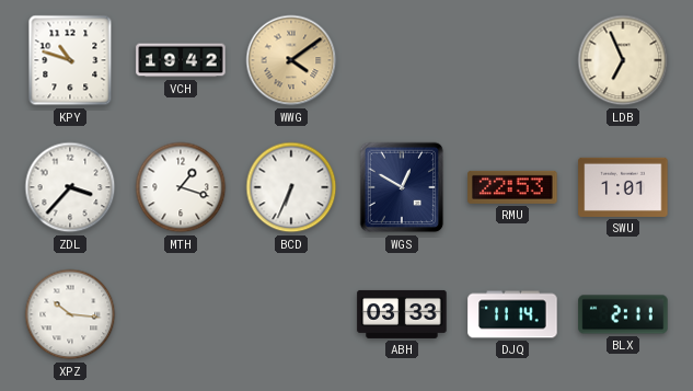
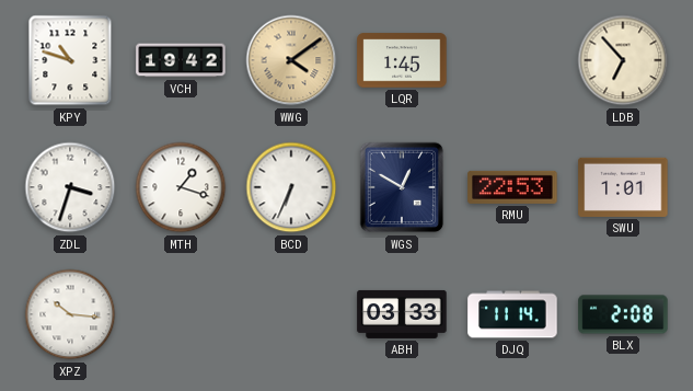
LQR: none -> 1:45
LDB: 6:56 -> 6:53
ZDL: 3:37 -> 3:33
BLX: 2:11 -> 2:08
